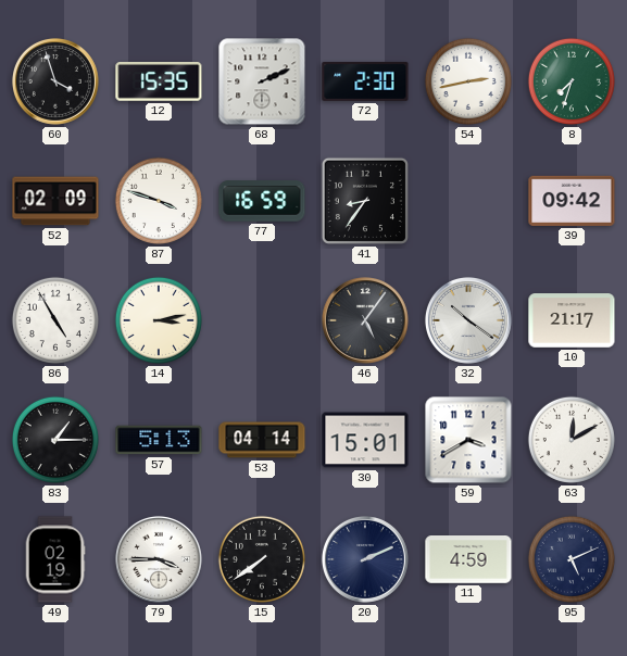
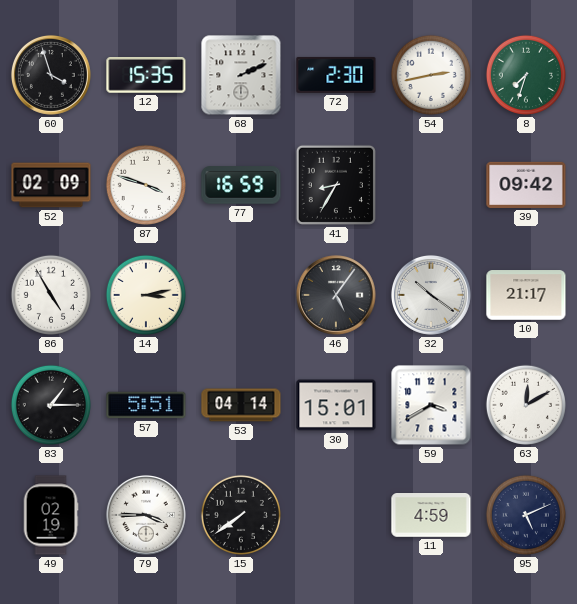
41: 8:36 -> 8:35
57: 5:13 -> 5:51
20: 2:11 -> none
